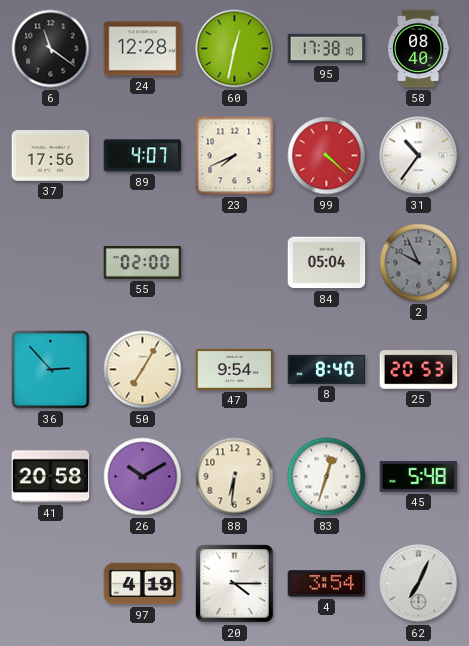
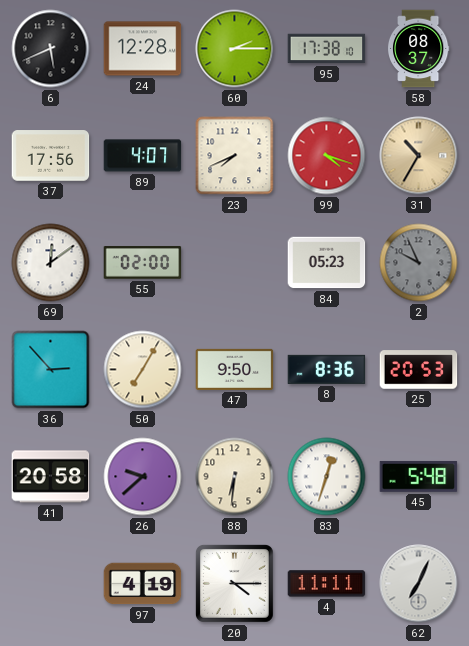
6: 11:21 -> 5:41
60: 12:32 -> 2:15
58: 08:40 -> 08:37
99: 4:22 -> 4:18
31: 10:36 -> 10:35
31 dial: white -> champagne
69: none -> 12:09
84: 05:04 -> 05:23
47: 9:54 -> 9:50
8: 8:40 -> 8:36
26: 10:10 -> 9:38
4: 3:54 -> 11:11
